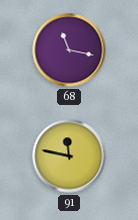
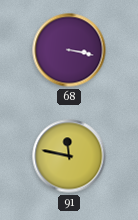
68: 11:17 -> 3:17
